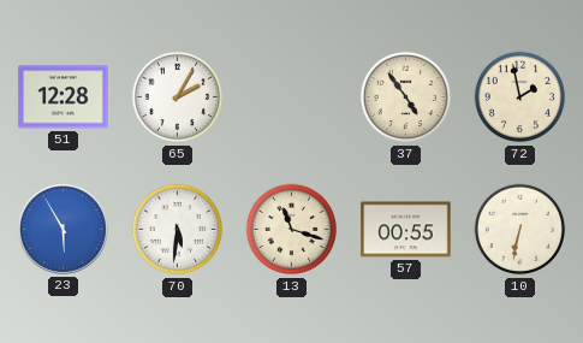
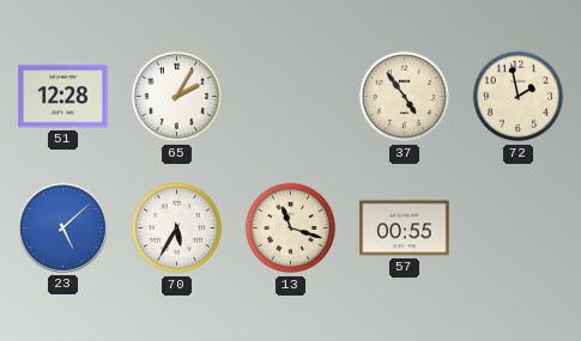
23: 5:55 -> 5:08
70: 5:31 -> 5:35
10: 6:32 -> none
